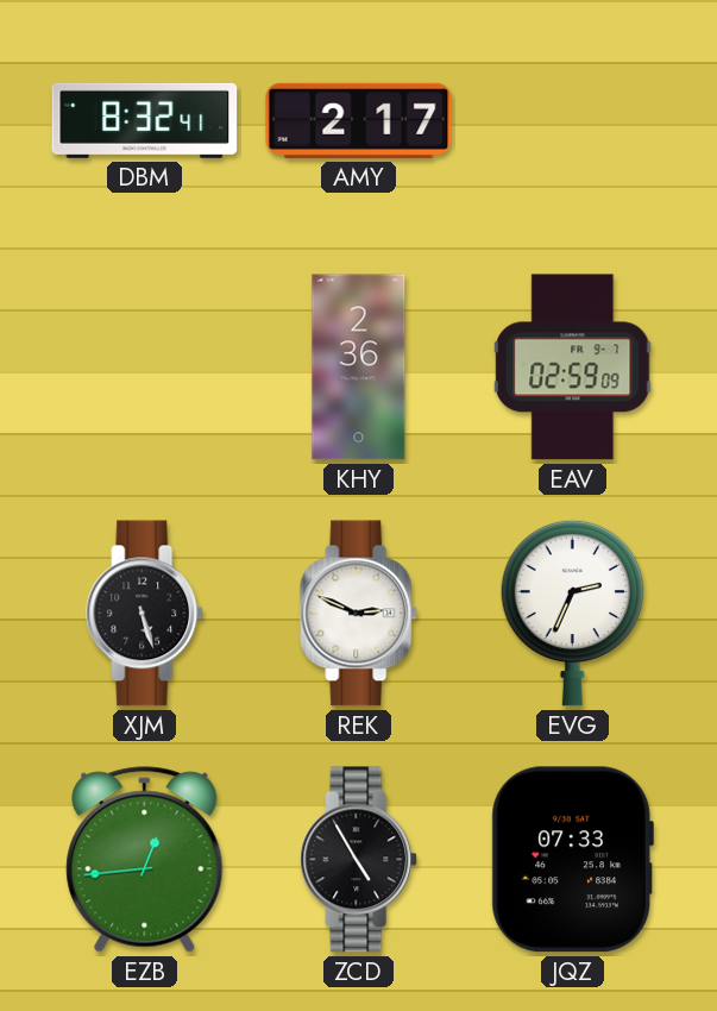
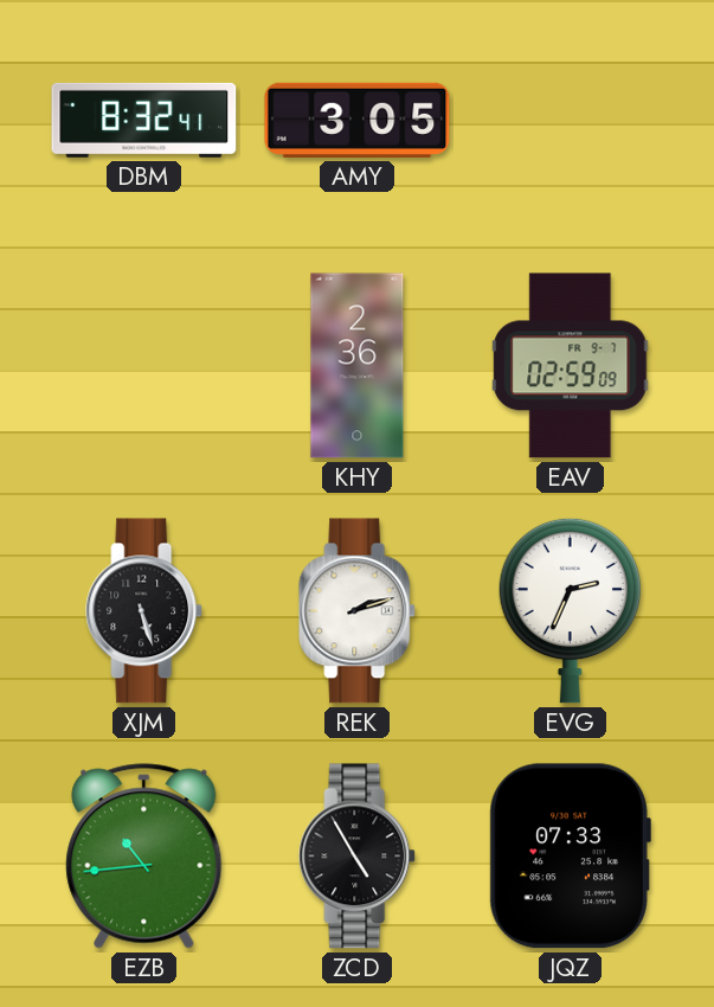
AMY: 2:17 -> 3:05
REK: 2:49 -> 2:12
EZB: 12:44 -> 10:44
